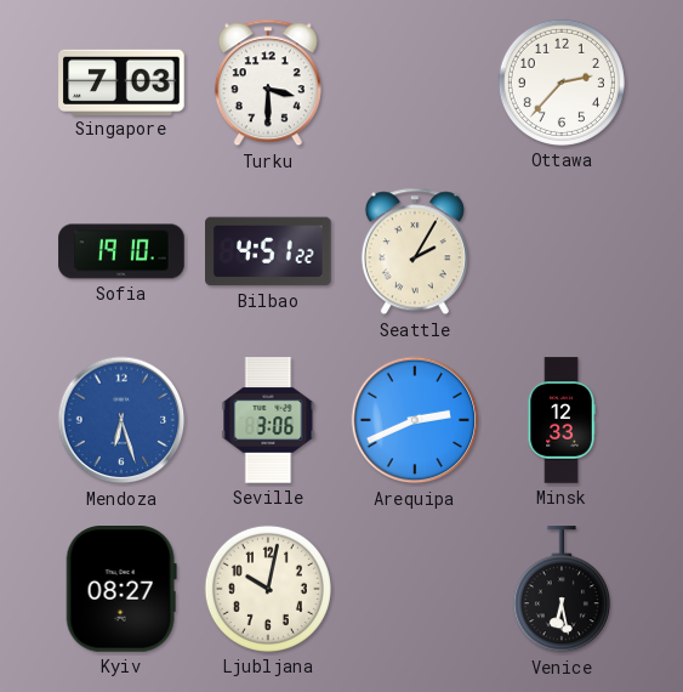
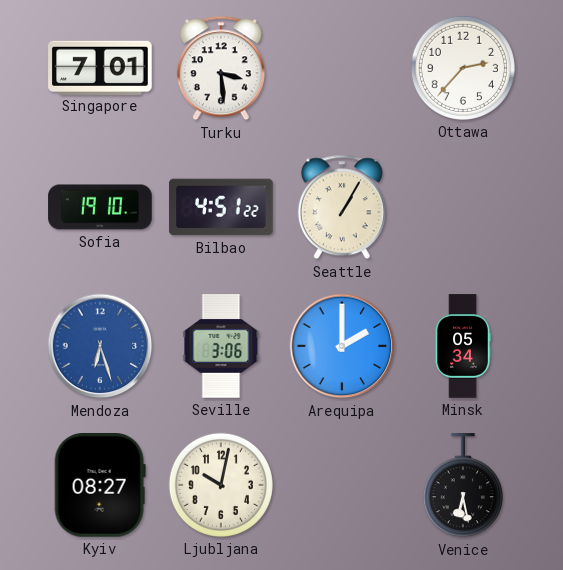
Singapore: 7:03 -> 7:01
Turku: 3:30 -> 3:29
Seattle: 2:05 -> 1:05
Arequipa: 2:41 -> 2:00
Minsk: 12:33 -> 05:34
